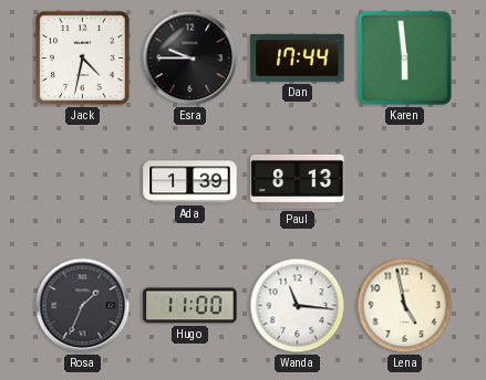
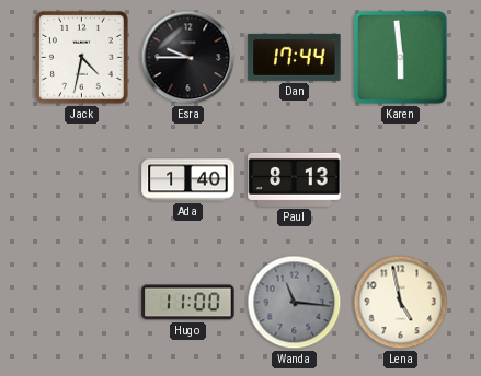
Ada: 1:39 -> 1:40
Rosa: 1:34 -> none
Wanda dial: white -> grey
